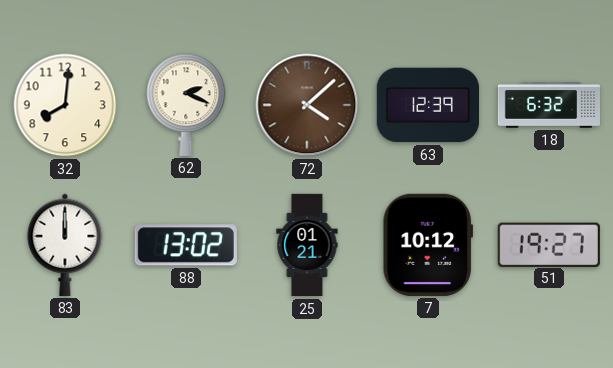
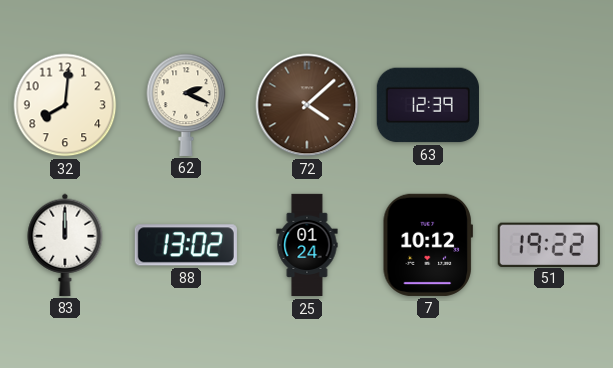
18: 6:32 -> none
25: 01:21 -> 01:24
51: 19:27 -> 19:22
